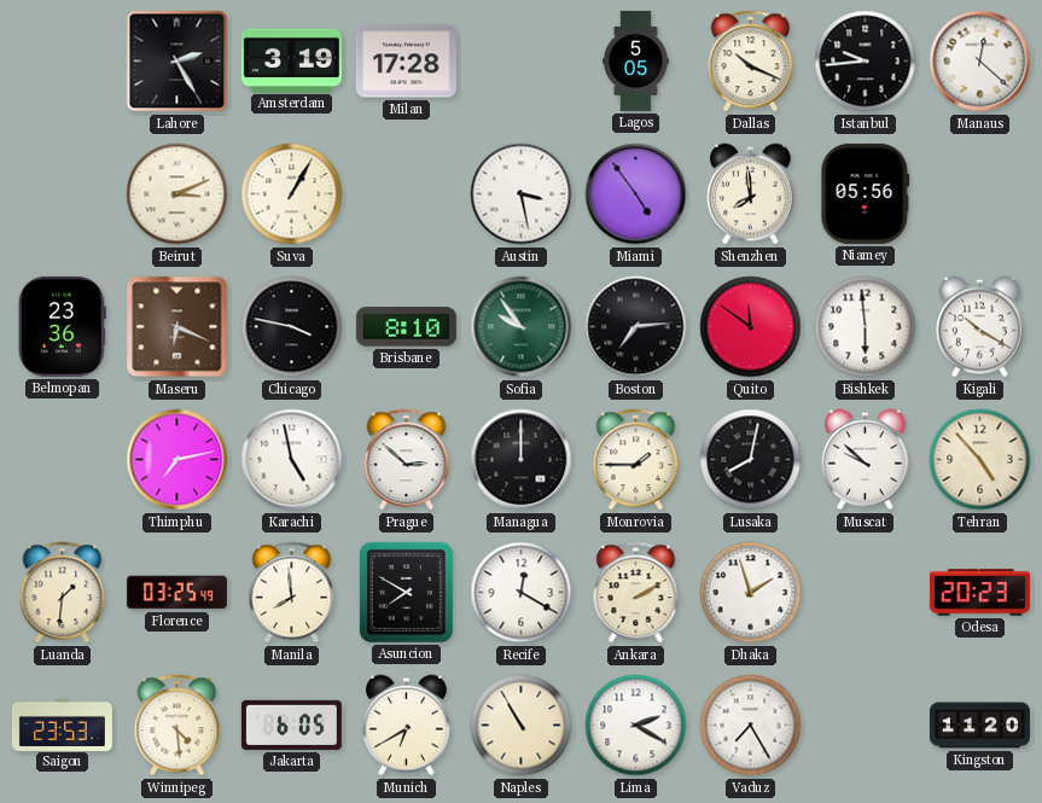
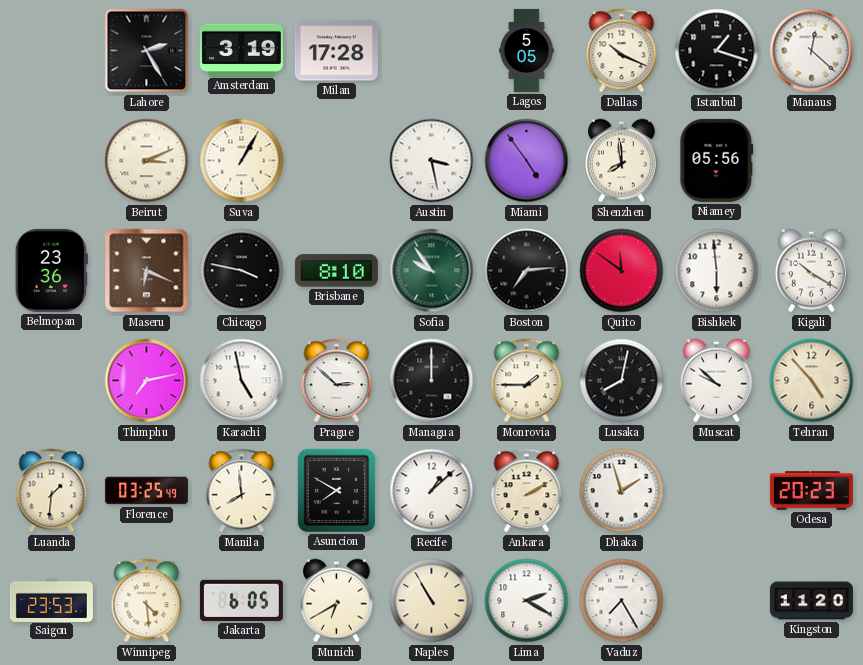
Istanbul: 9:44 -> 1:18
Recife: 12:20 -> 1:08
